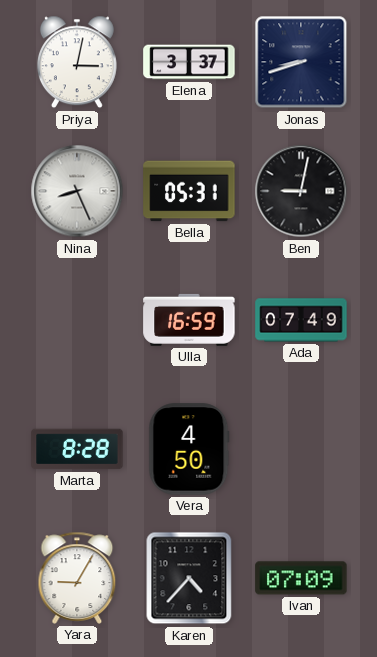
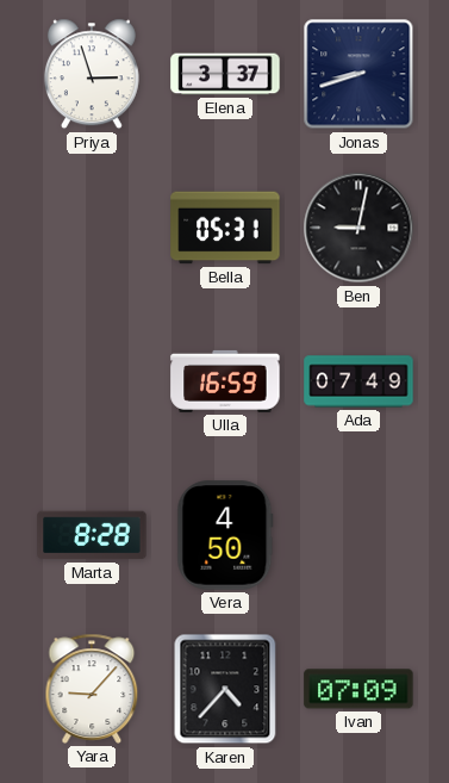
Priya: 3:02 -> 2:57
Nina: 8:26 -> none
Yara: 9:05 -> 9:07
